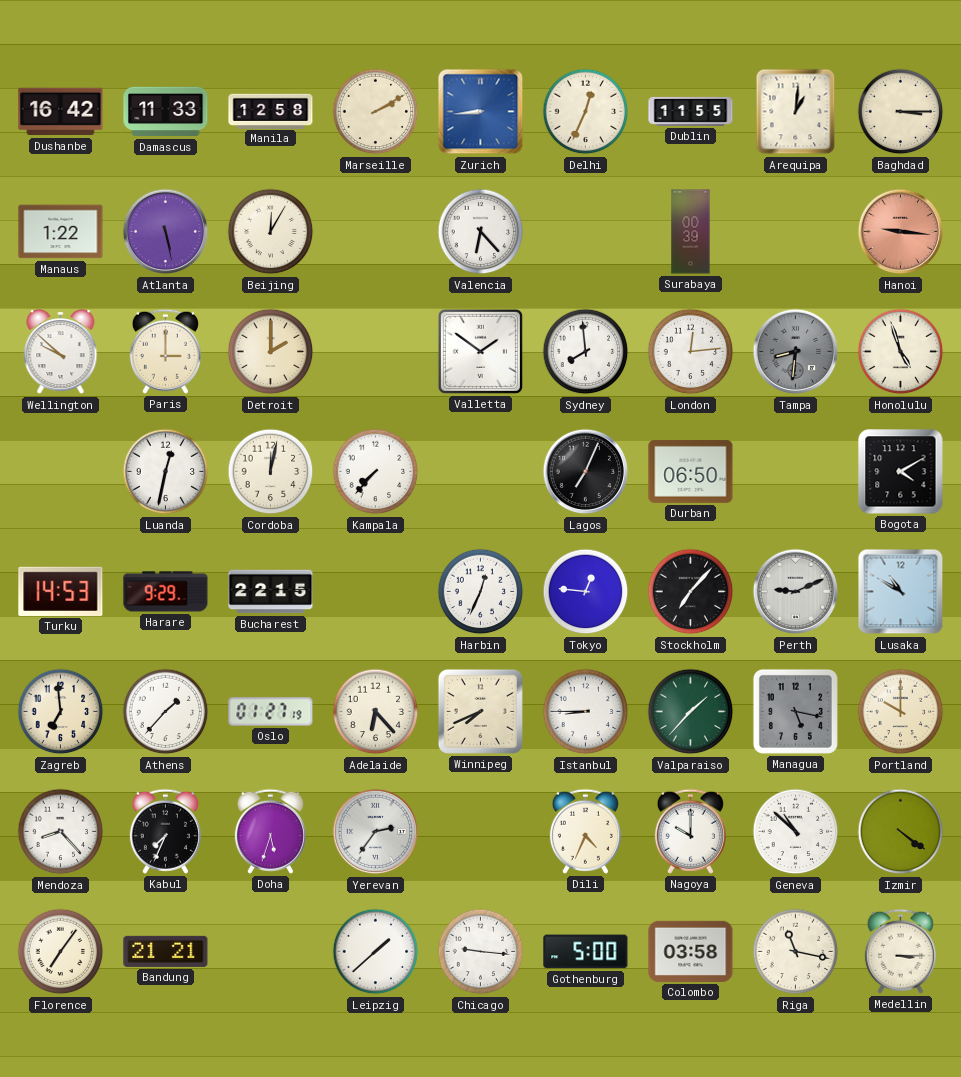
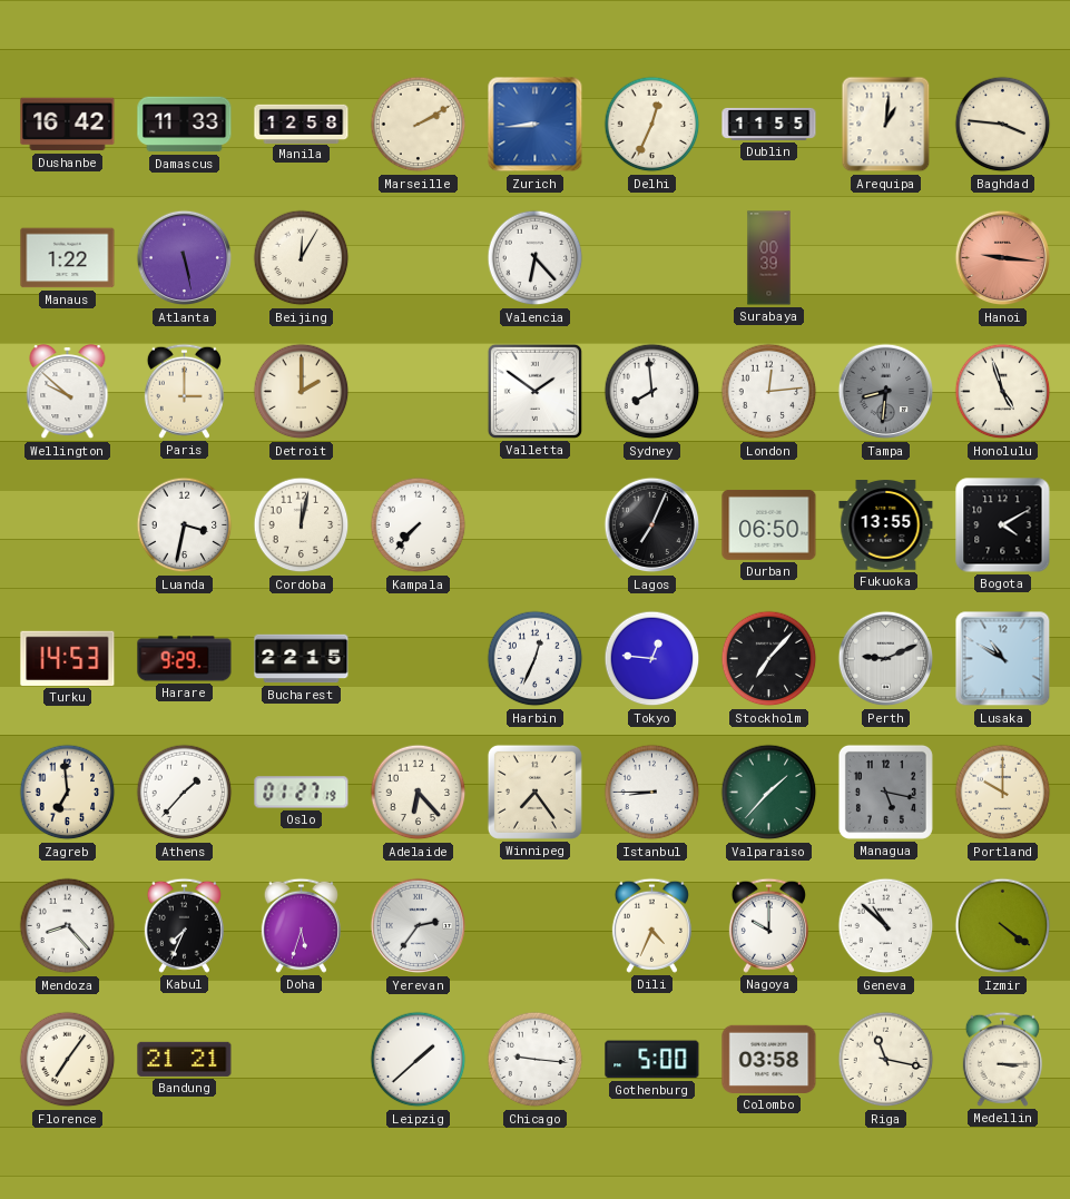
Baghdad: 3:15 -> 3:46
Luanda: 12:32 -> 3:32
Fukuoka: none -> 13:55
Winnipeg: 7:41 -> 7:24
